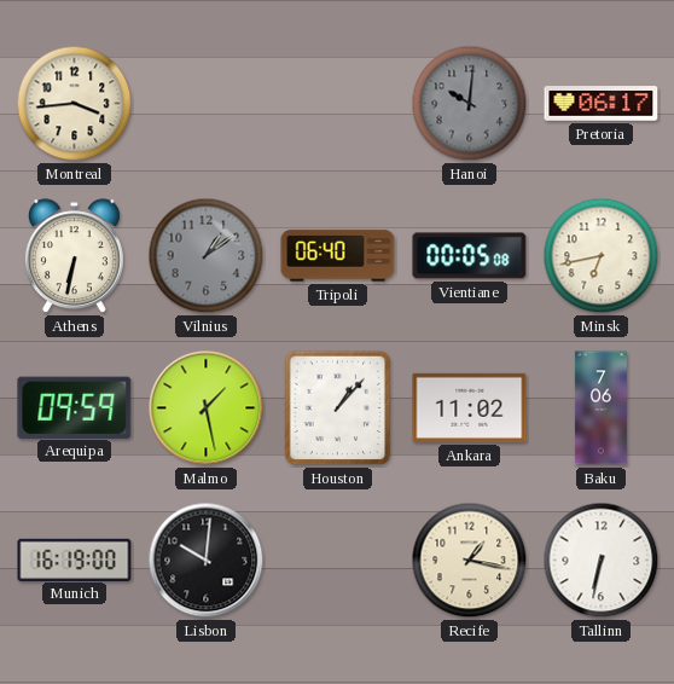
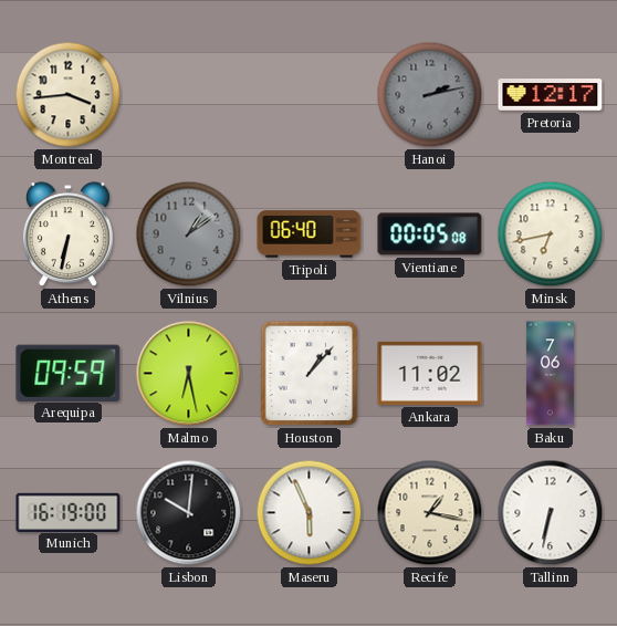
Hanoi: 10:01 -> 2:13
Pretoria: 06:17 -> 12:17
Malmo: 1:28 -> 6:28
Maseru: none -> 5:56
